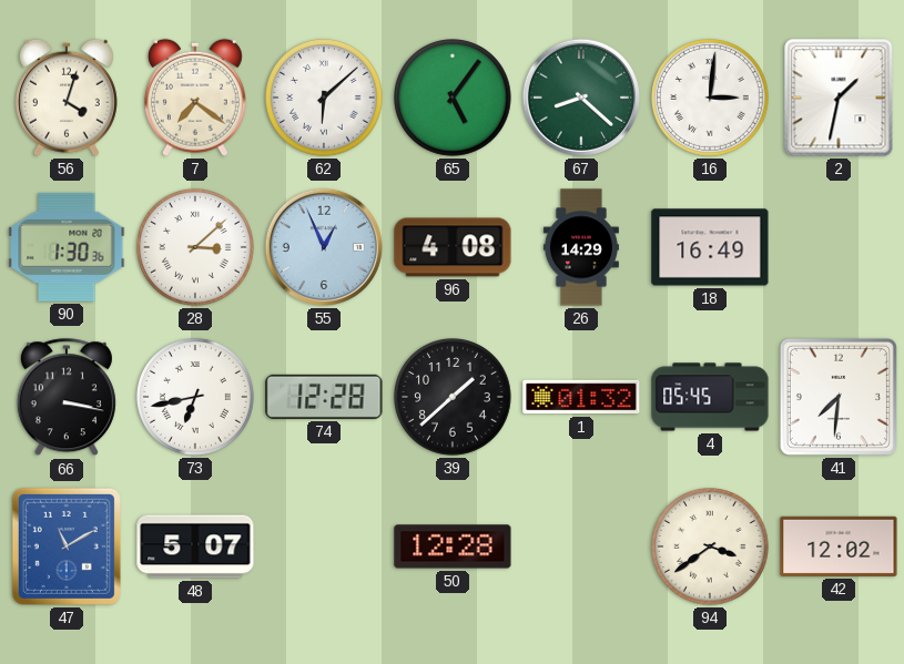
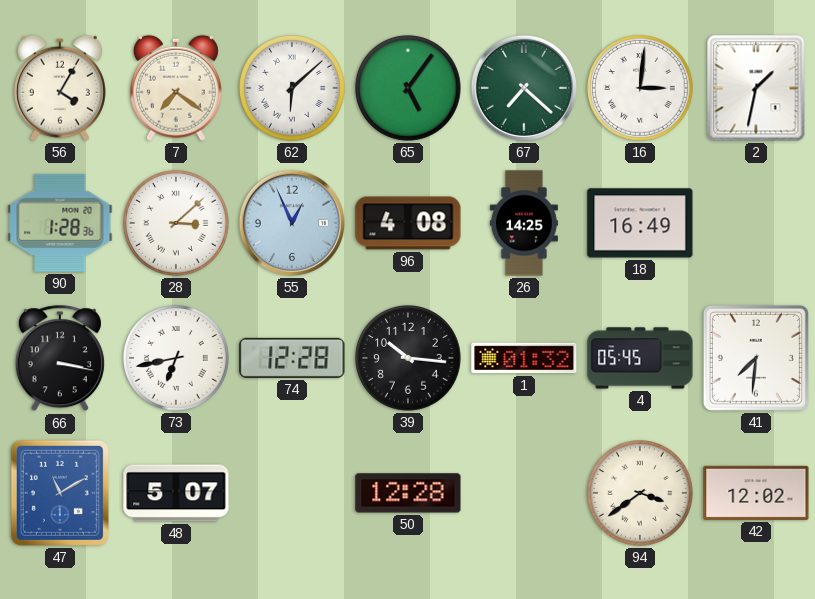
56: 4:03 -> 4:05
67: 8:22 -> 7:22
90: 1:30 -> 1:28
26: 14:29 -> 14:25
39: 1:38 -> 10:16
